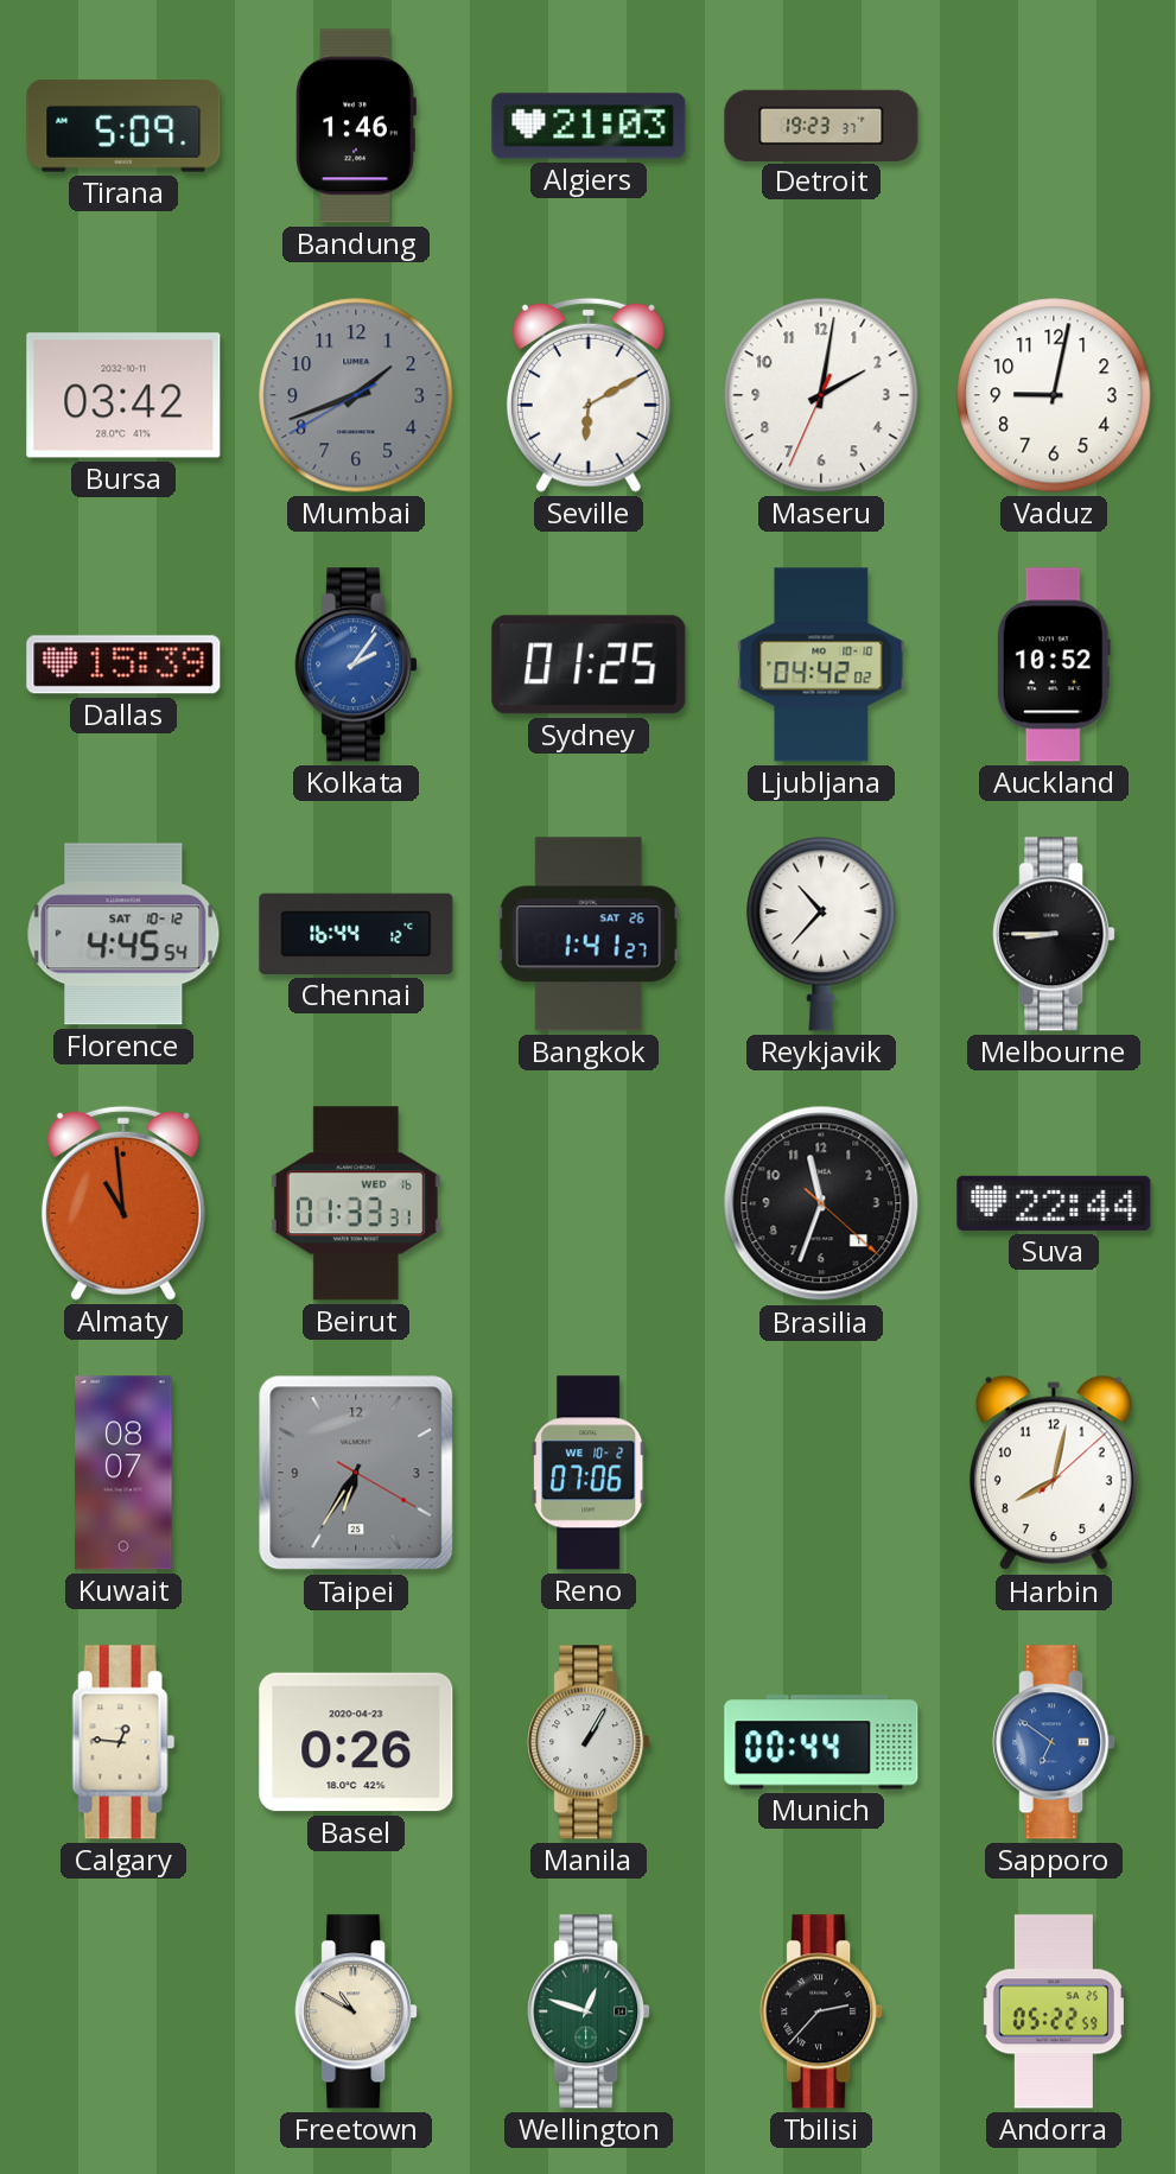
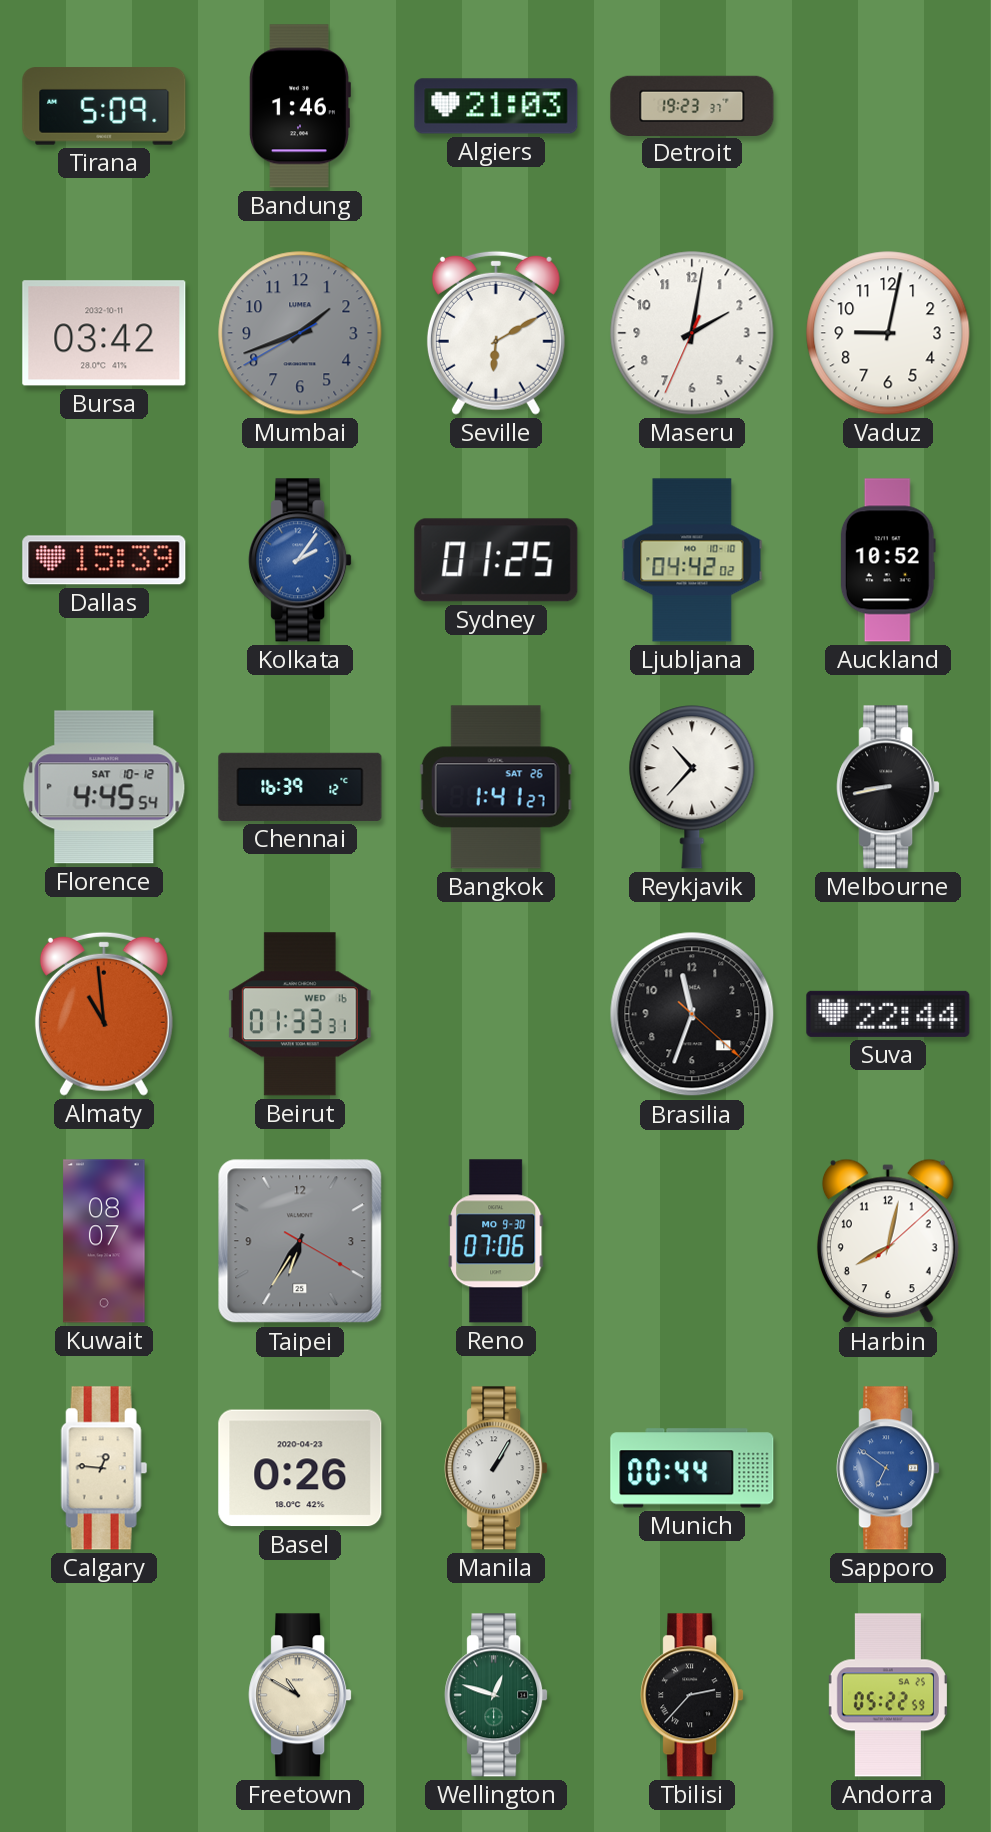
Chennai: 16:44 -> 16:39
Melbourne: 8:45 -> 8:43
Reno date: WE 10-2 -> MO 9-30
